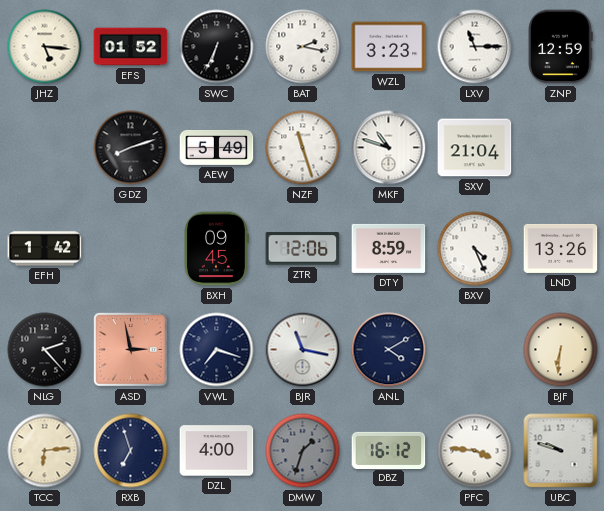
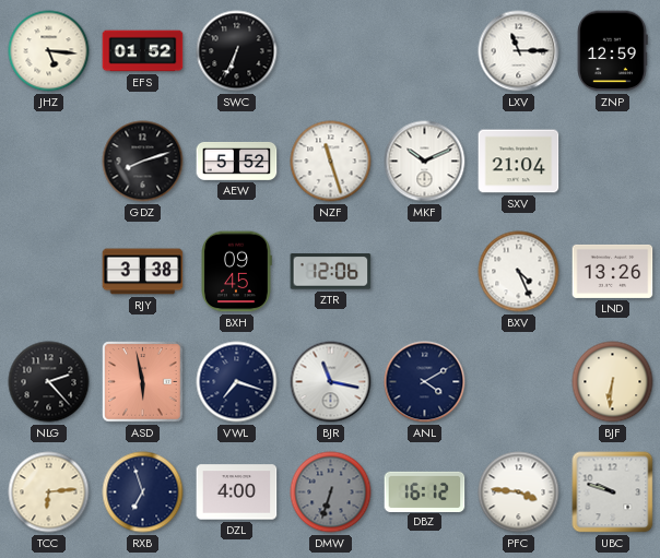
BAT: 2:17 -> none
WZL: 3:23 -> none
AEW: 5:49 -> 5:52
MKF: 10:48 -> 10:11
EFH: 1:42 -> none
RJY: none -> 3:38
DTY: 8:59 -> none
ASD: 2:58 -> 5:58
DMW: 1:33 -> 6:33
